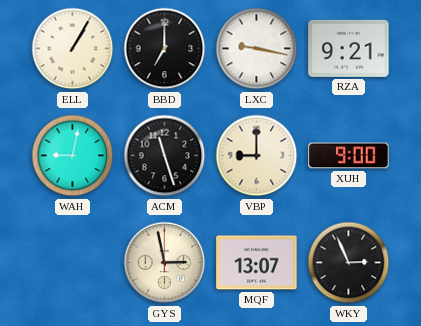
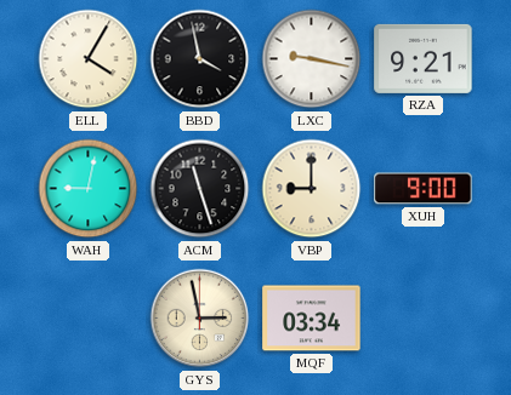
ELL: 1:05 -> 4:05
BBD: 7:00 -> 3:58
MQF: 13:07 -> 03:34
WKY: 2:56 -> none
